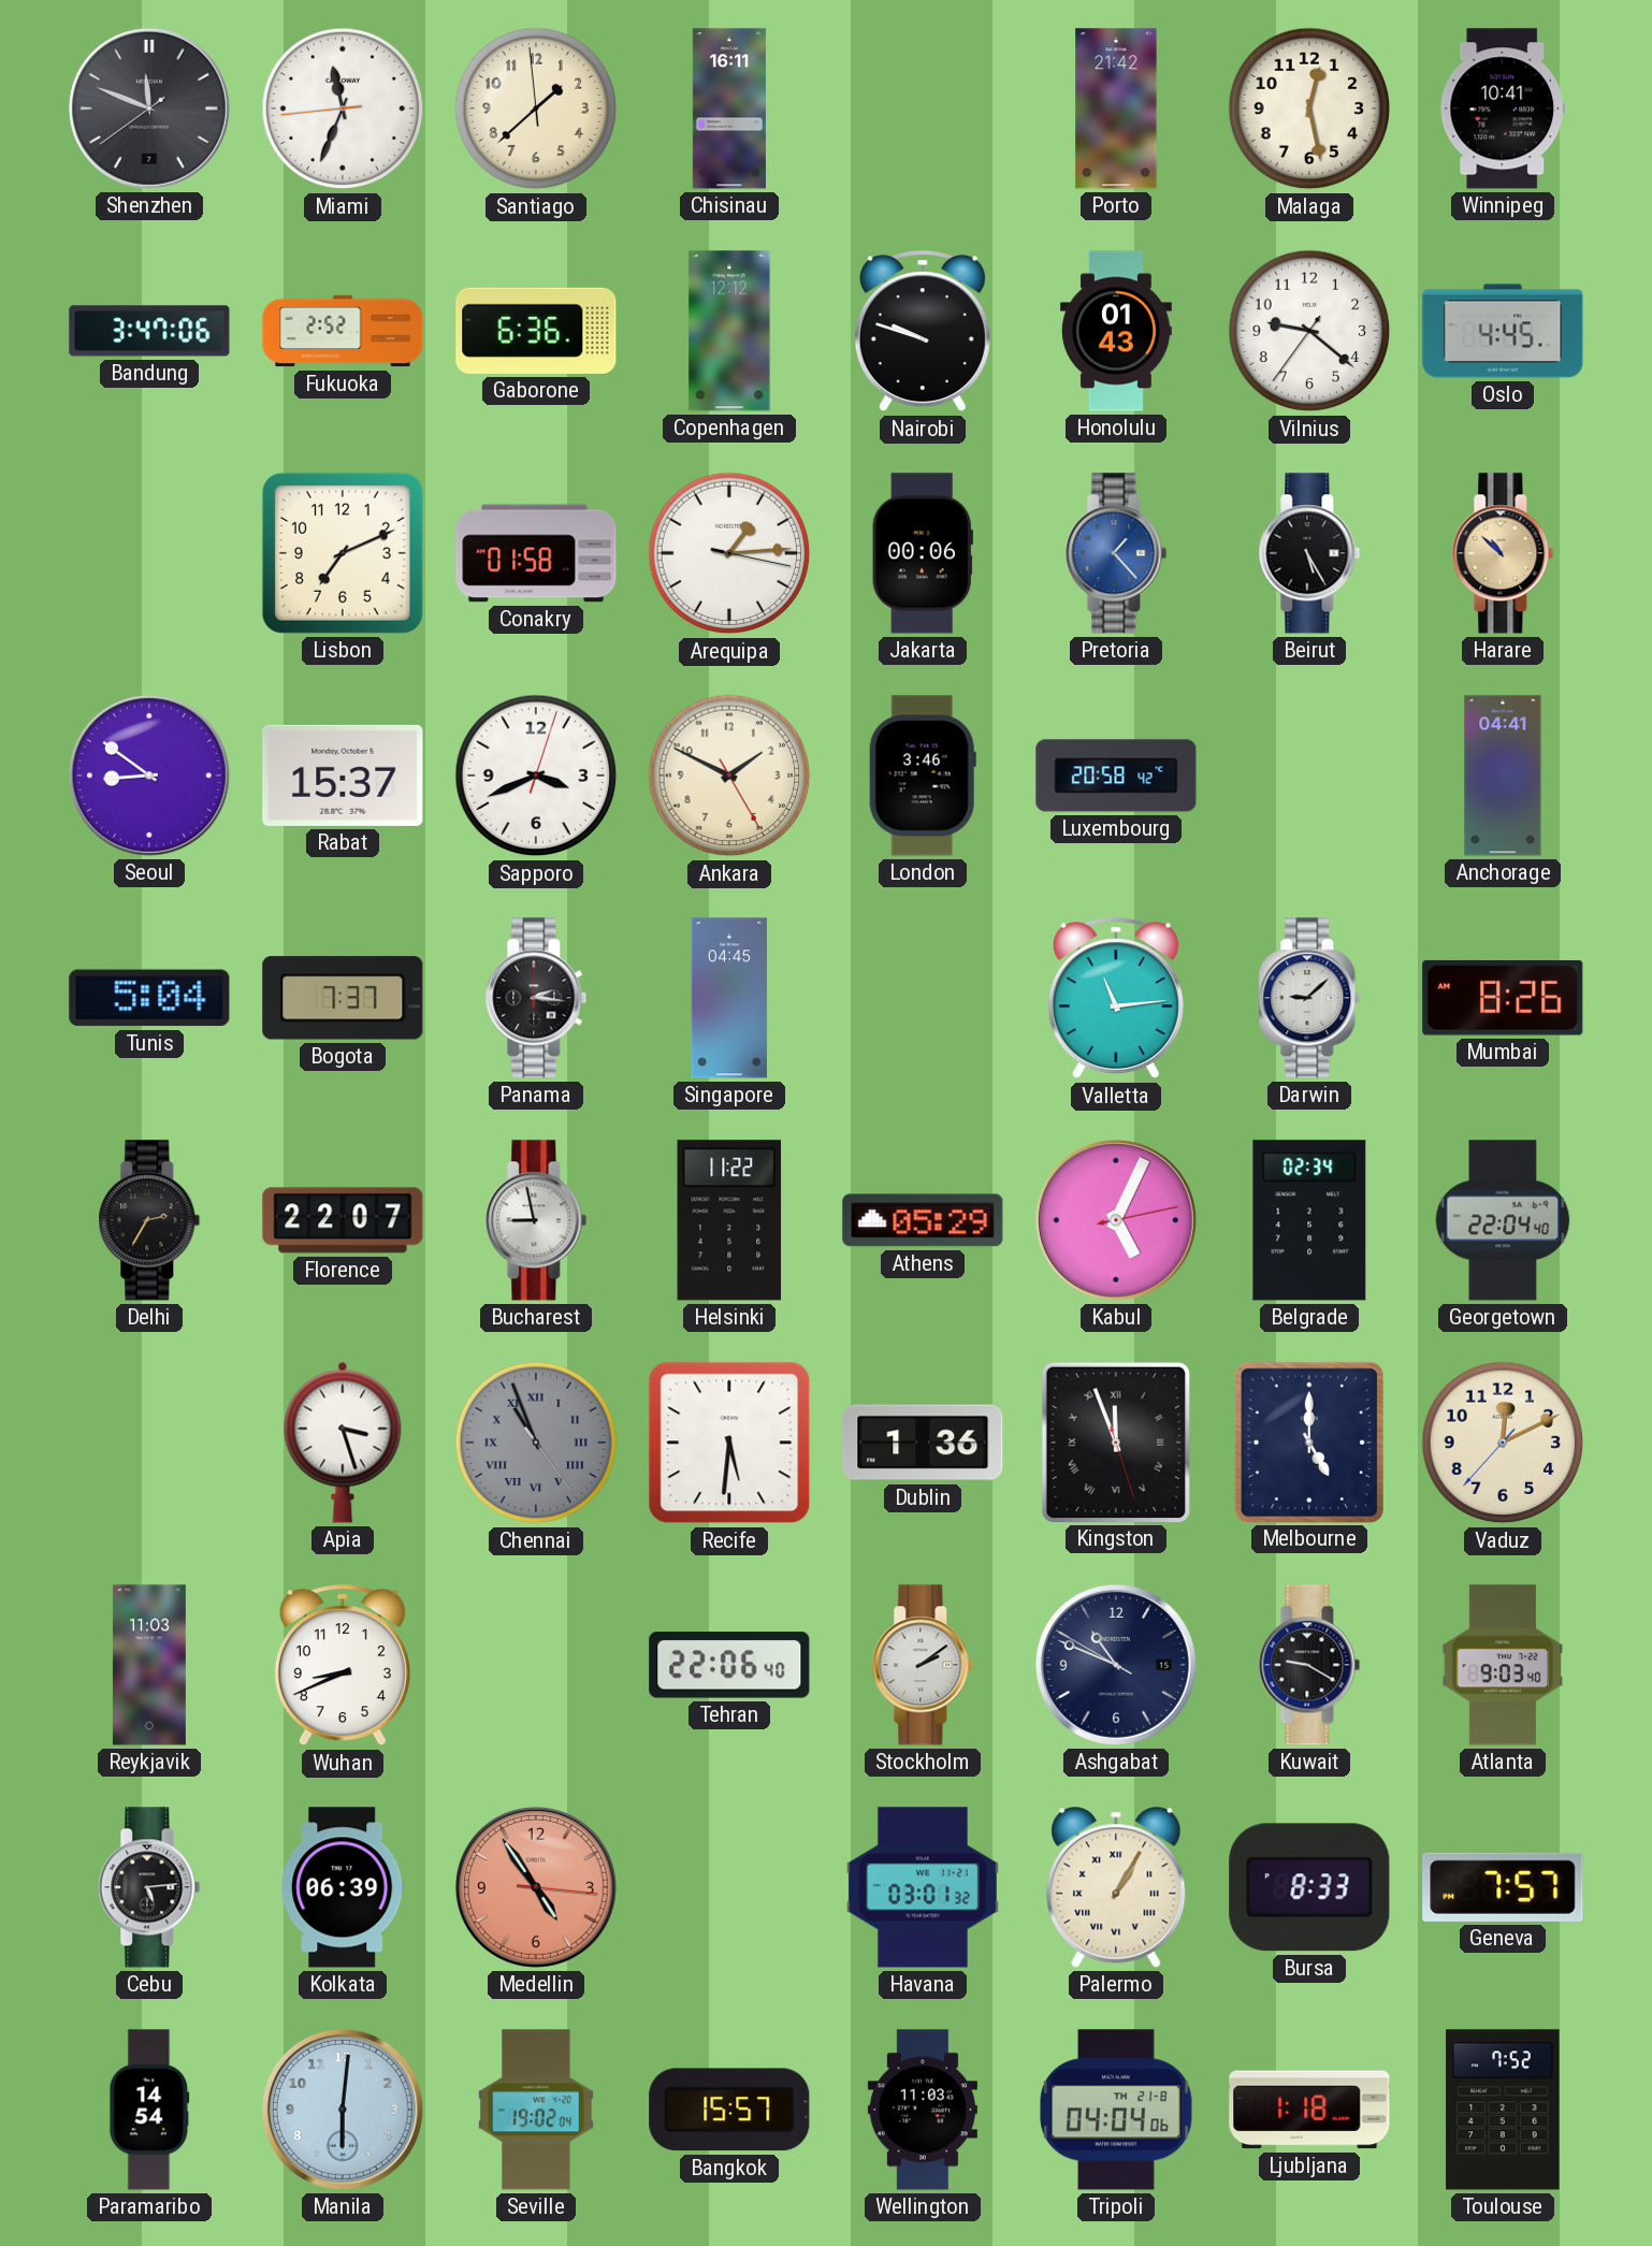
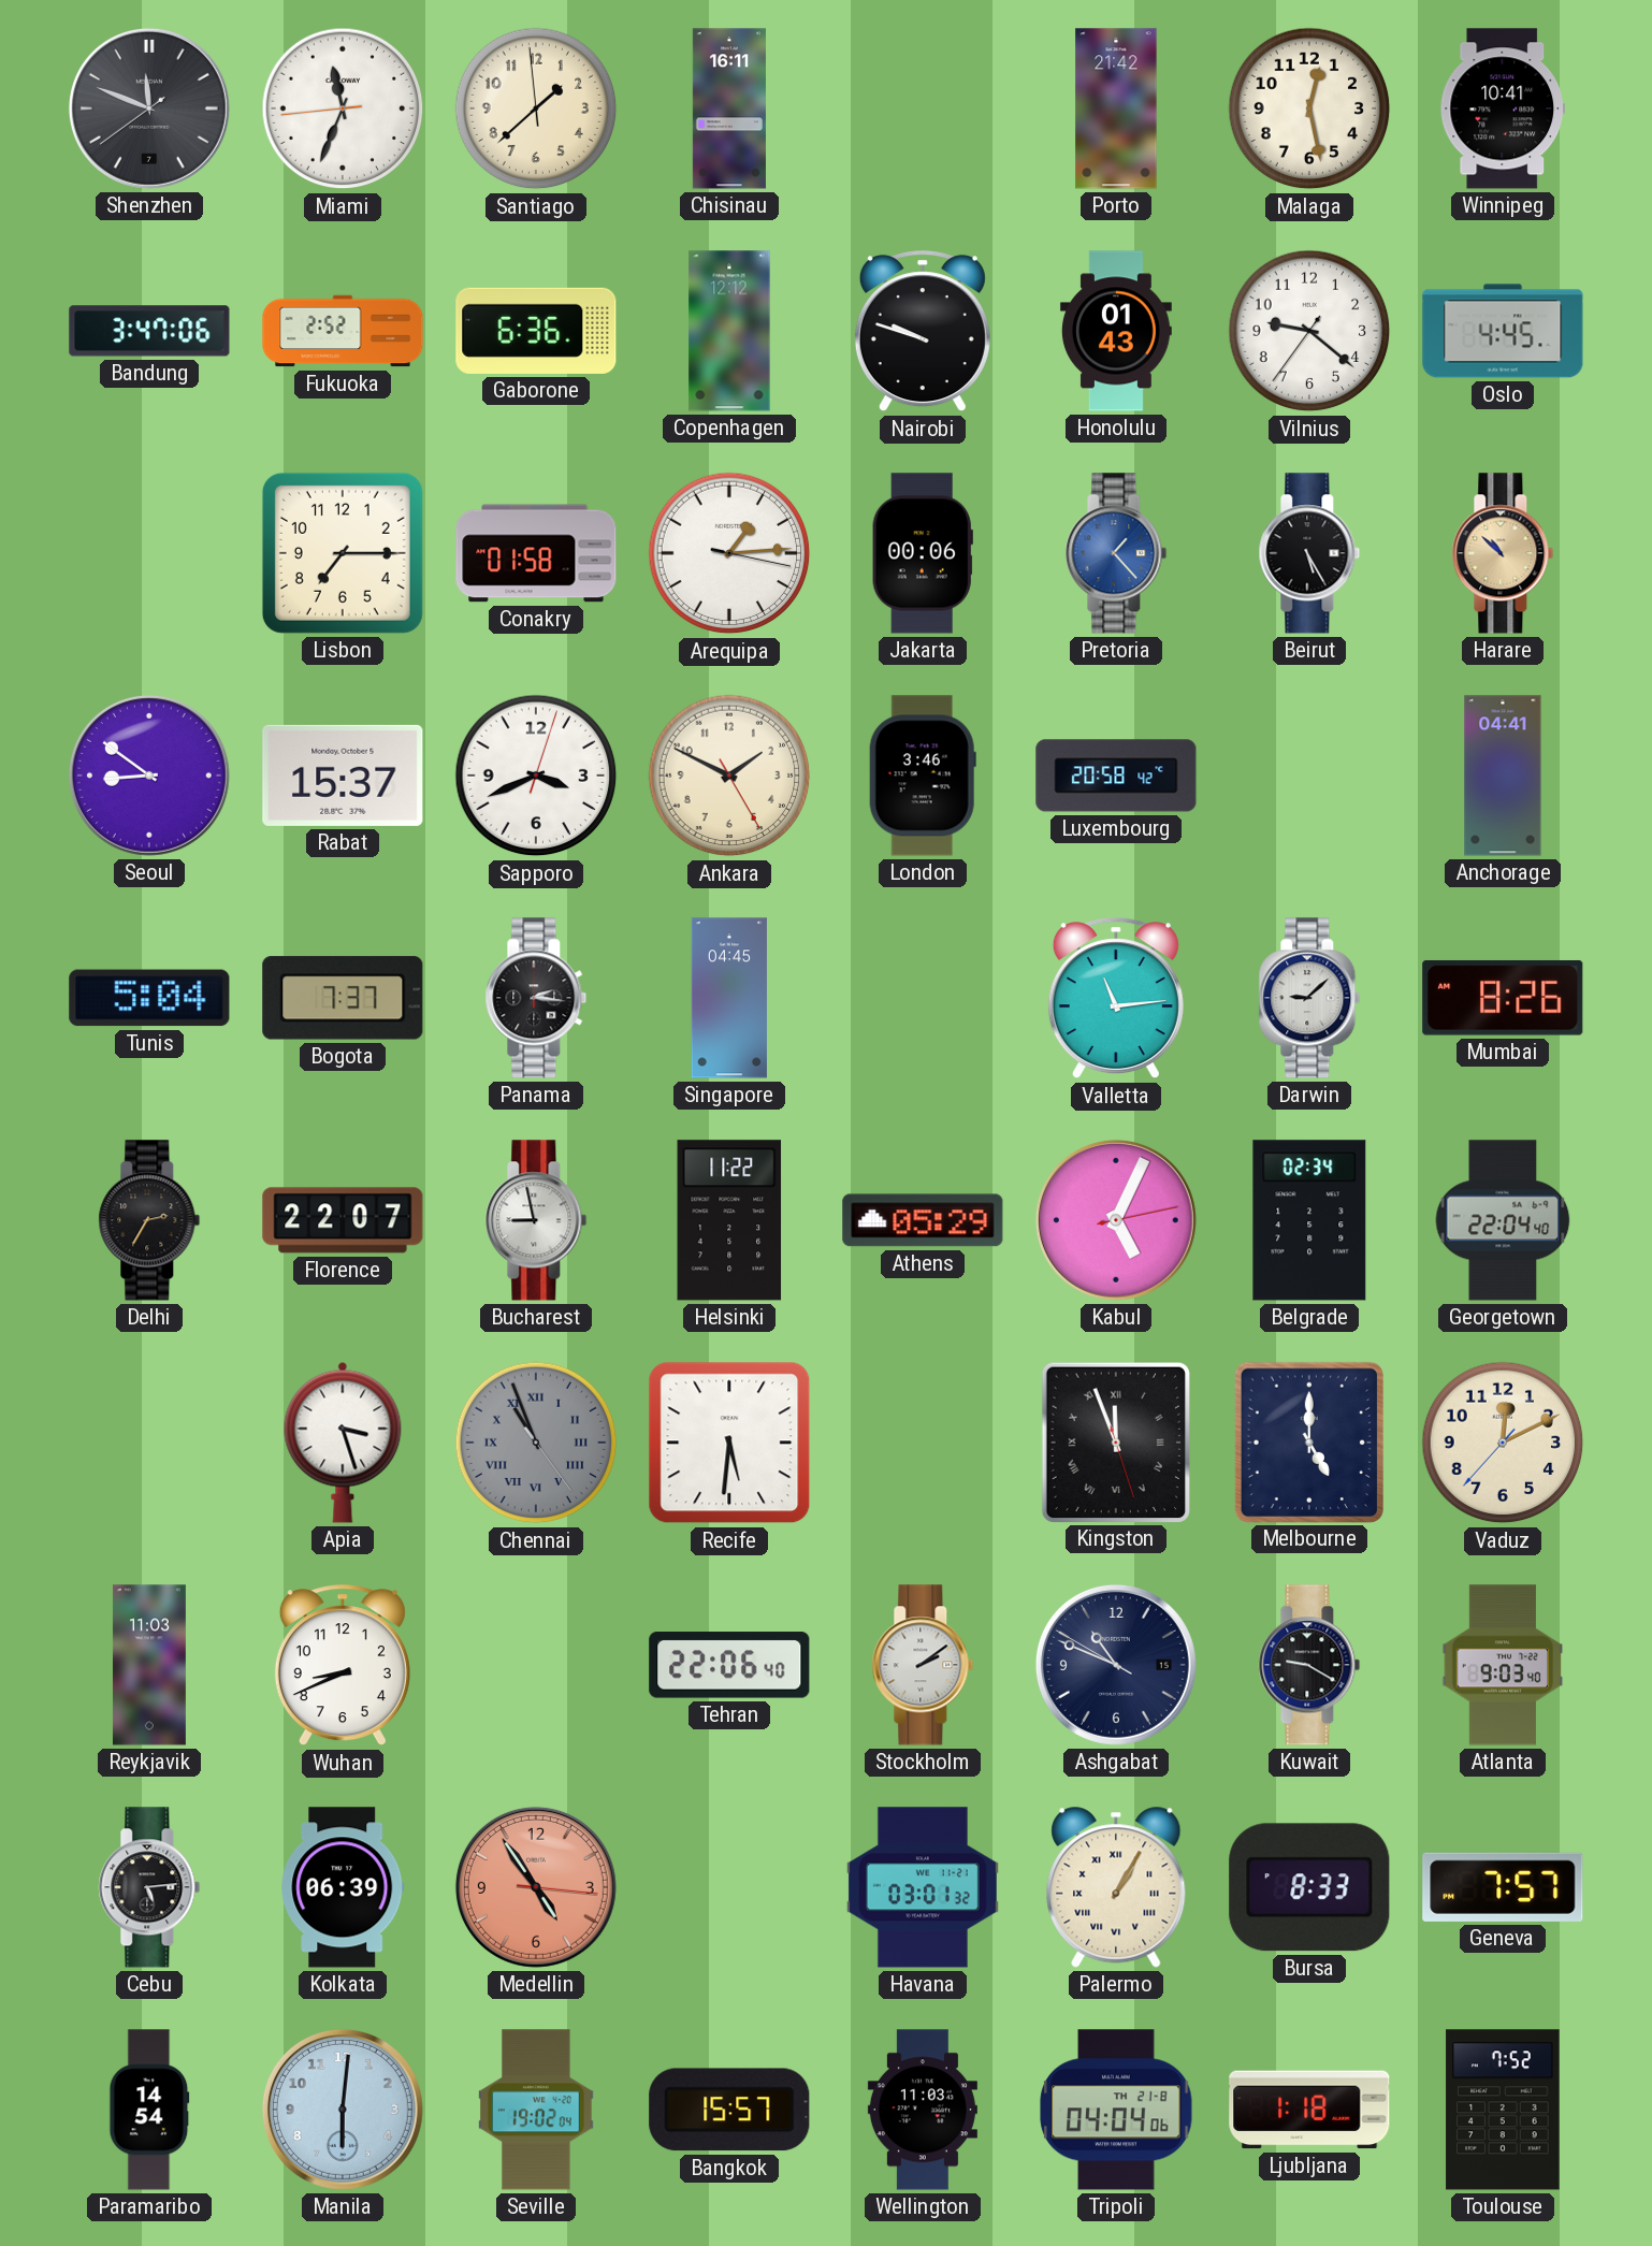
Lisbon: 7:11 -> 7:15
Dublin: 1:36 -> none
